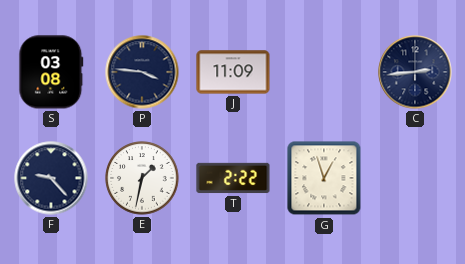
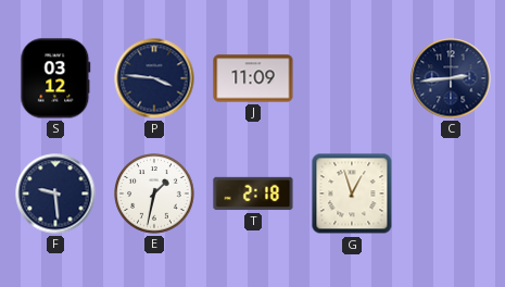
S: 03:08 -> 03:12
F: 9:23 -> 9:29
T: 2:22 -> 2:18
